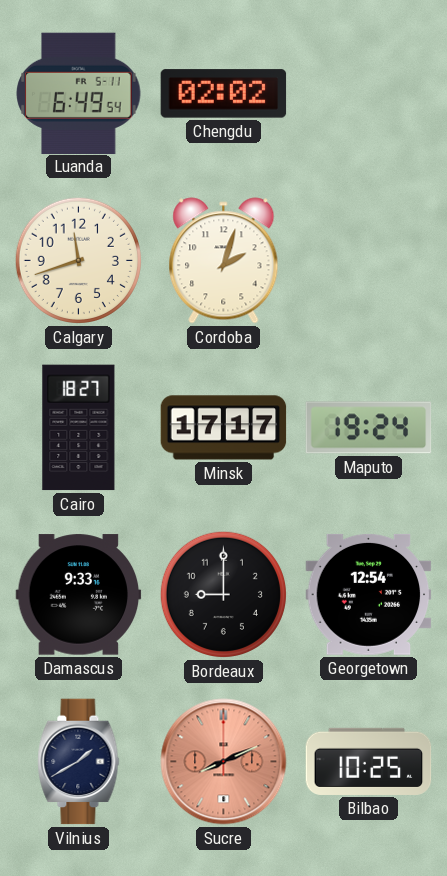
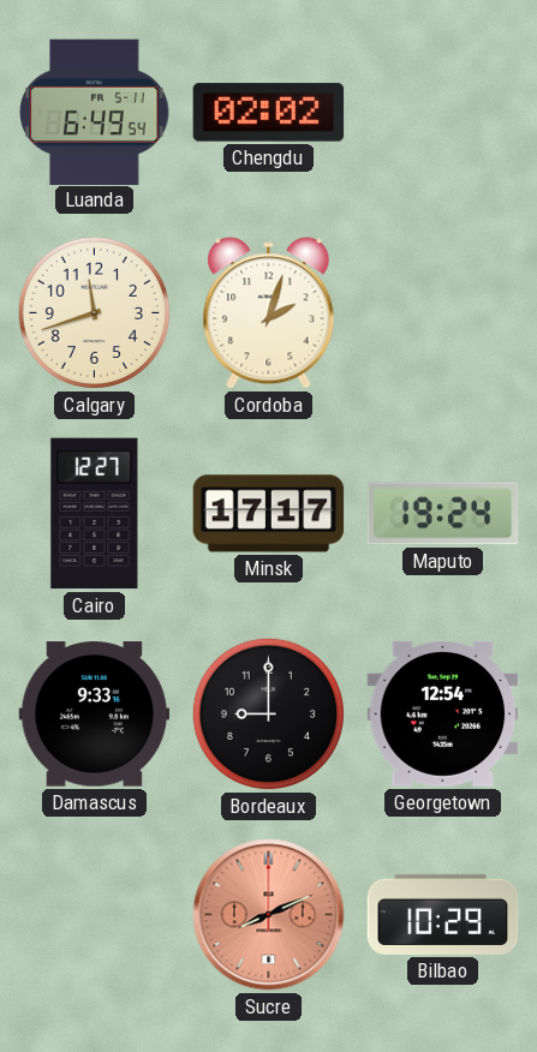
Cairo: 18:27 -> 12:27
Vilnius: 1:40 -> none
Bilbao: 10:25 -> 10:29
